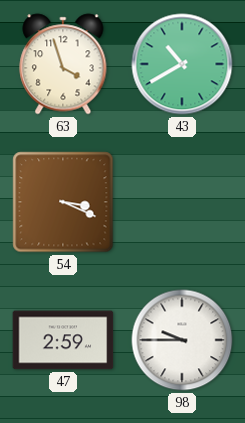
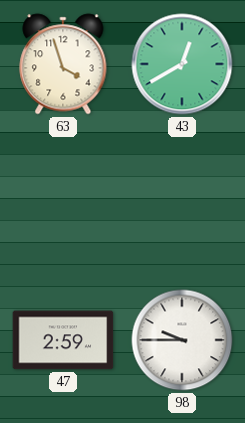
43: 10:40 -> 12:40
54: 3:19 -> none
